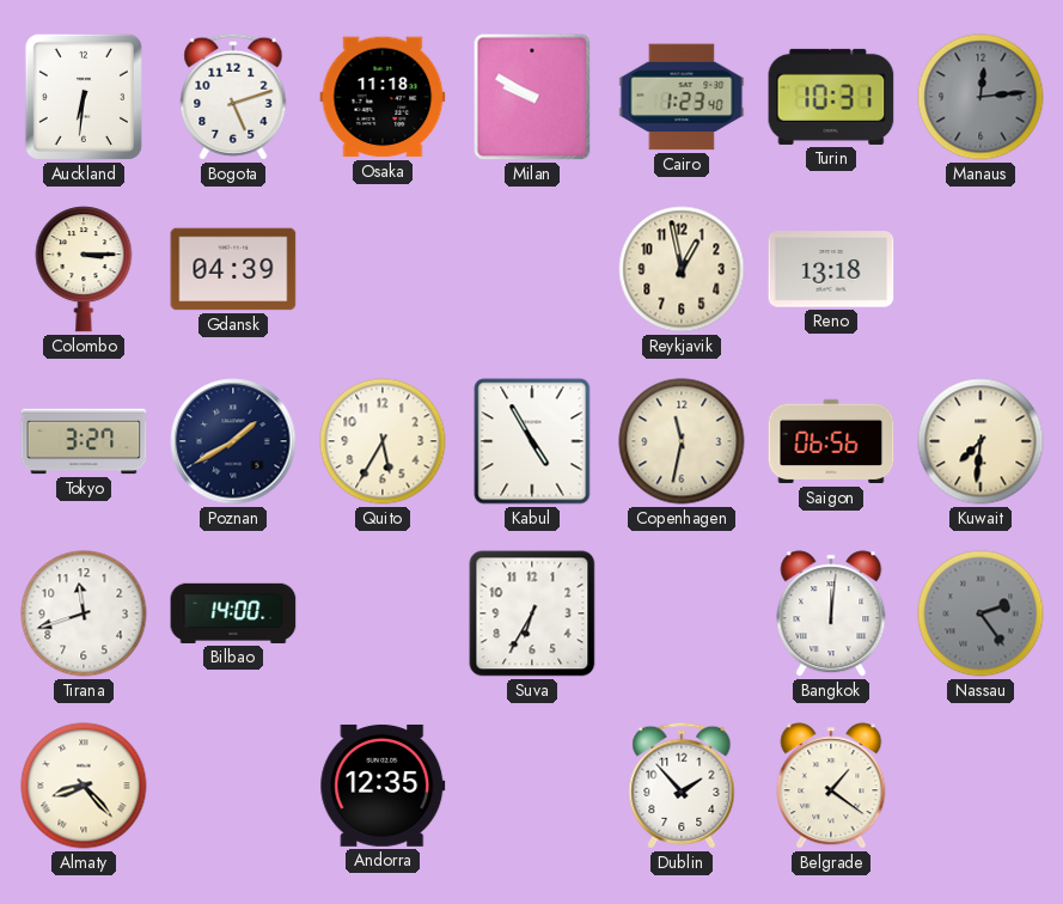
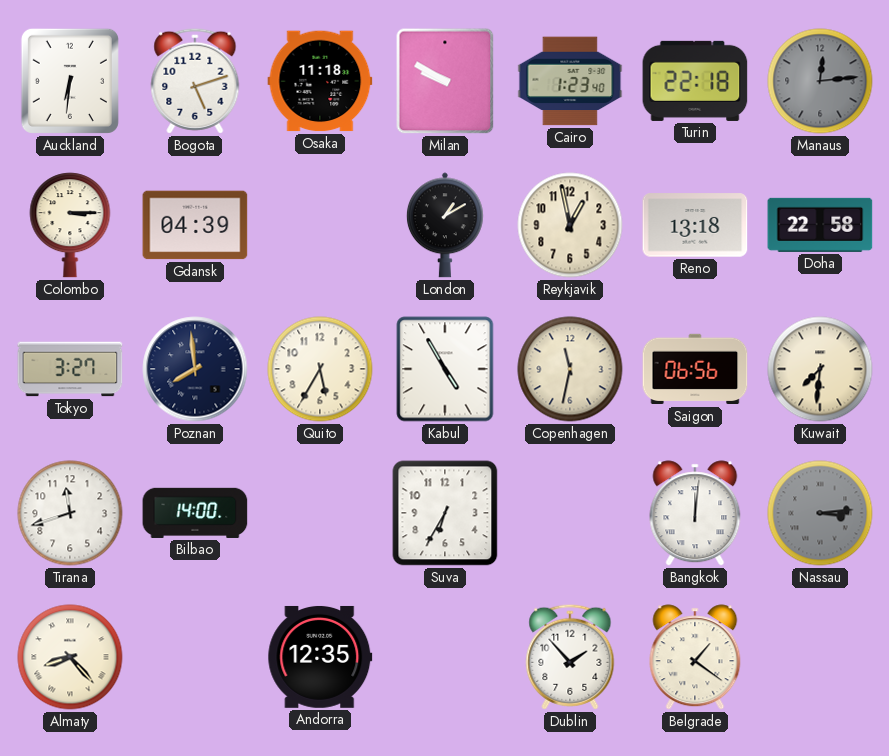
Turin: 10:31 -> 22:18
London: none -> 1:10
Doha: none -> 22:58
Poznan: 1:40 -> 7:59
Nassau: 2:24 -> 3:14
